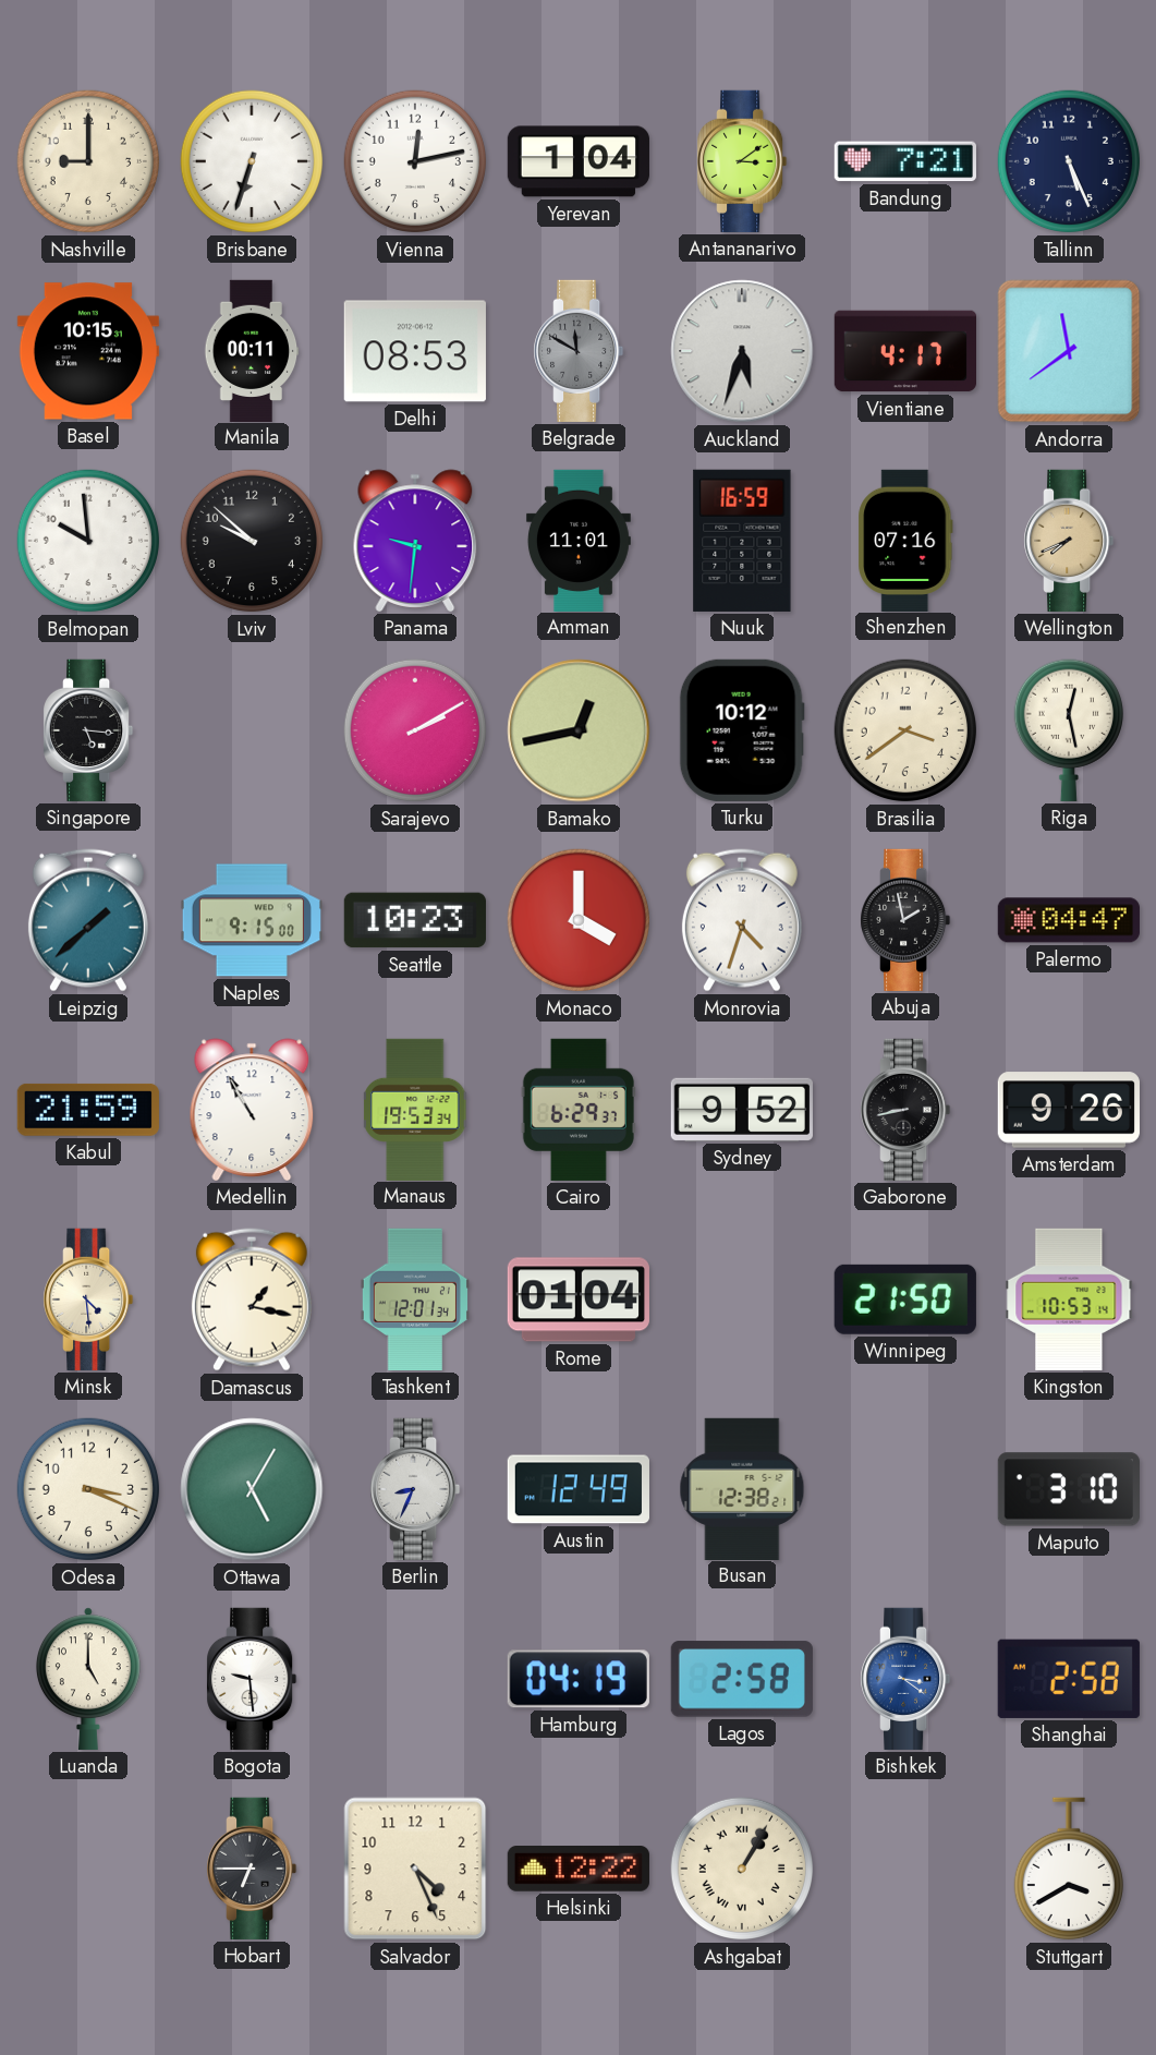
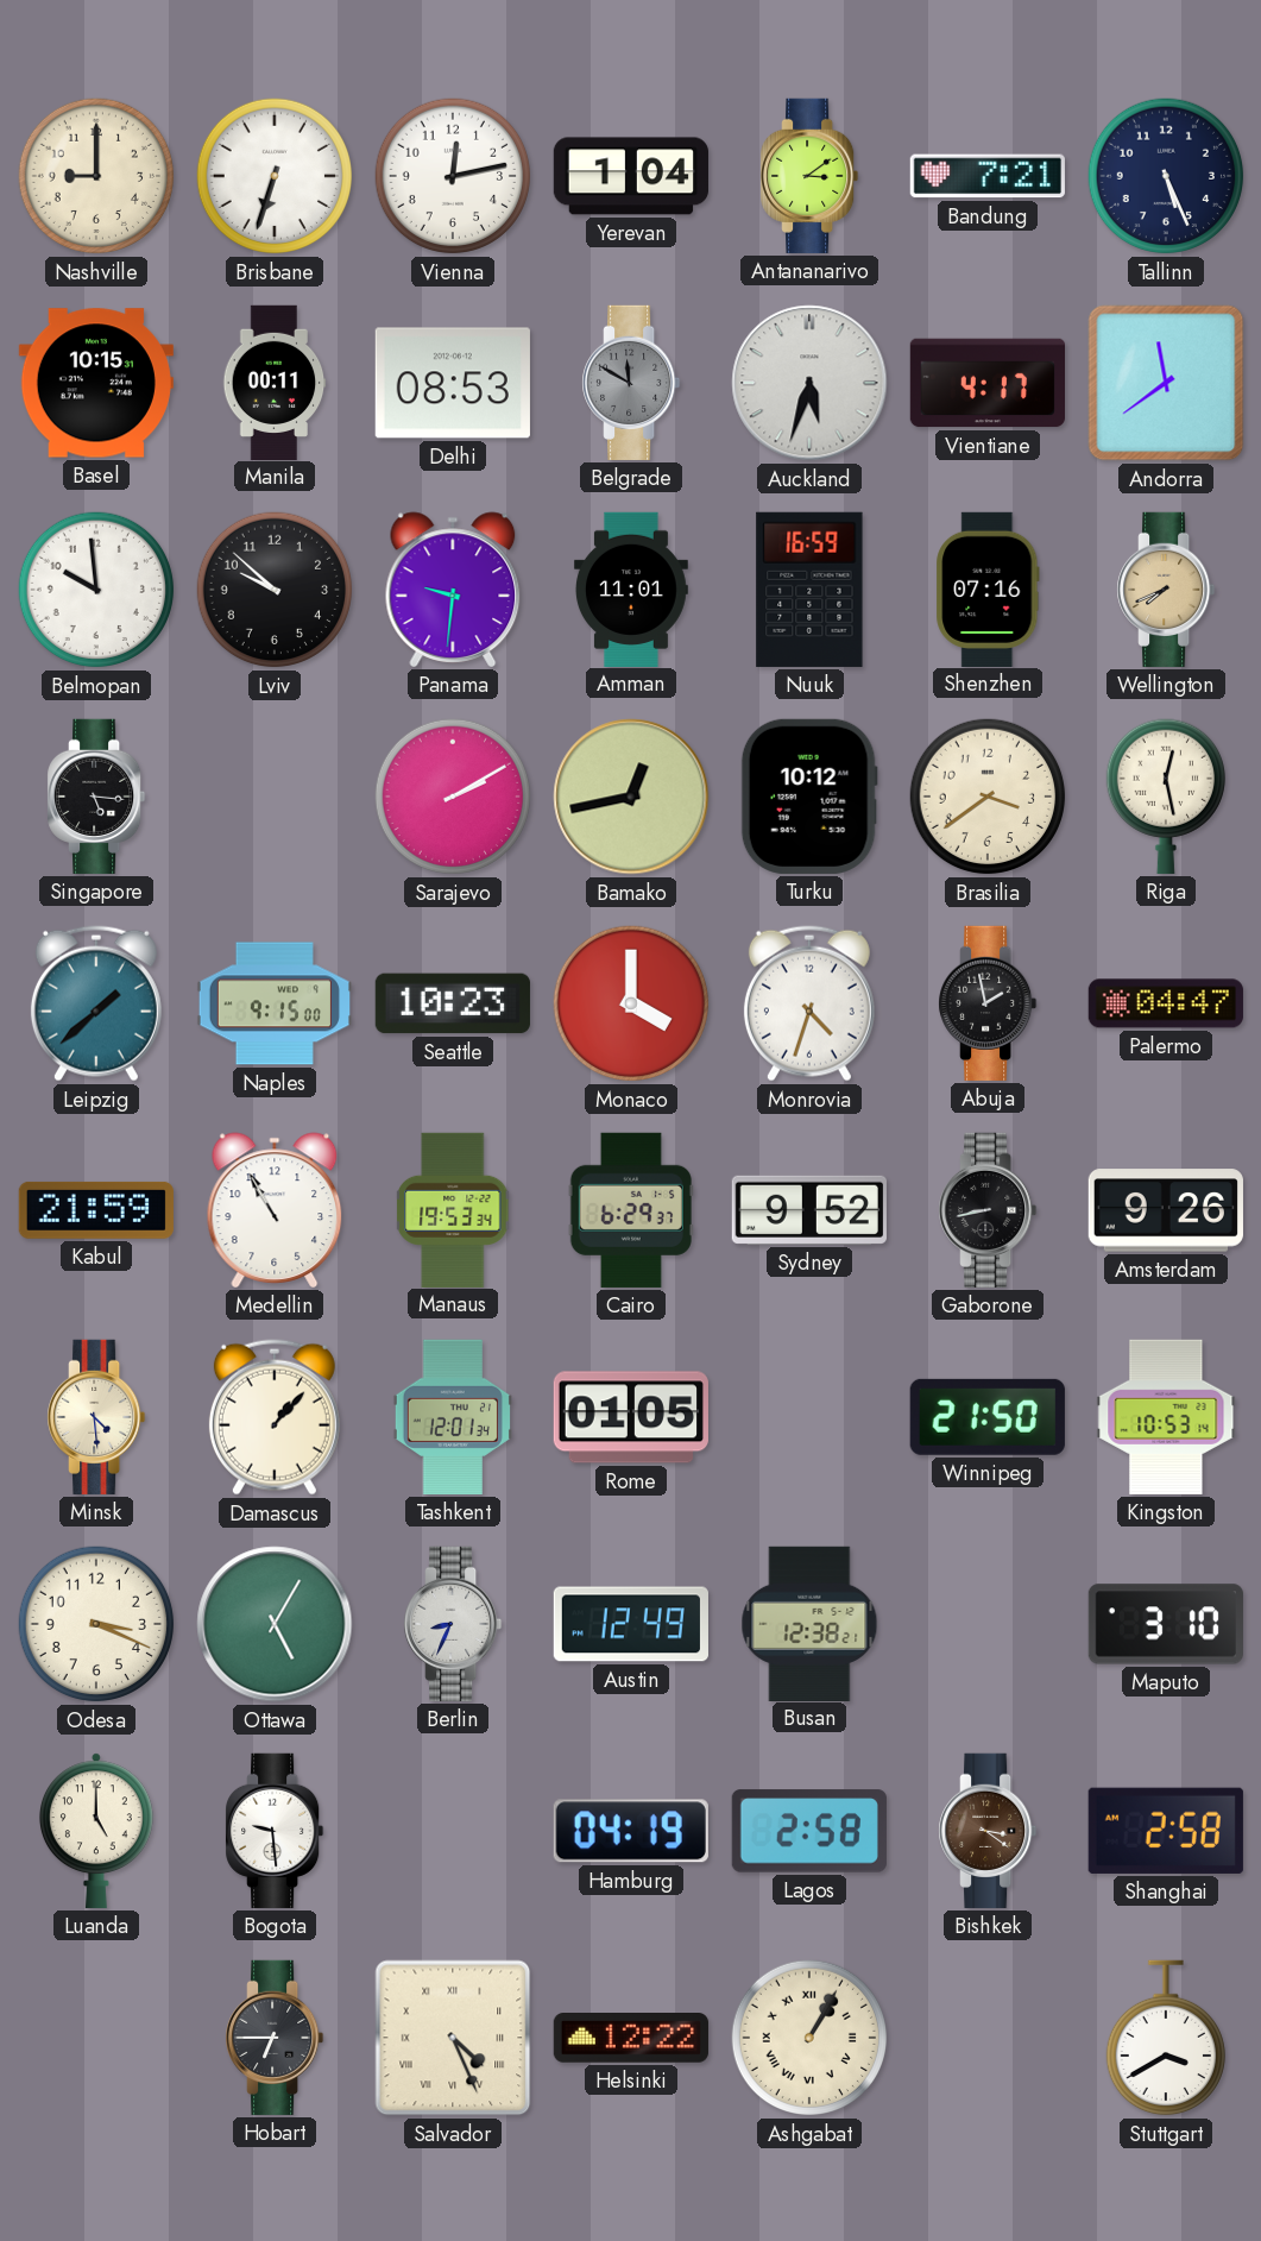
Damascus: 1:17 -> 1:07
Rome: 01:04 -> 01:05
Bishkek dial: blue -> brown
Salvador numerals: Arabic -> Roman
